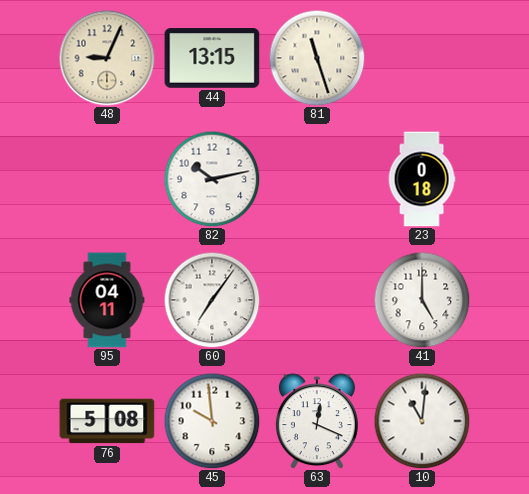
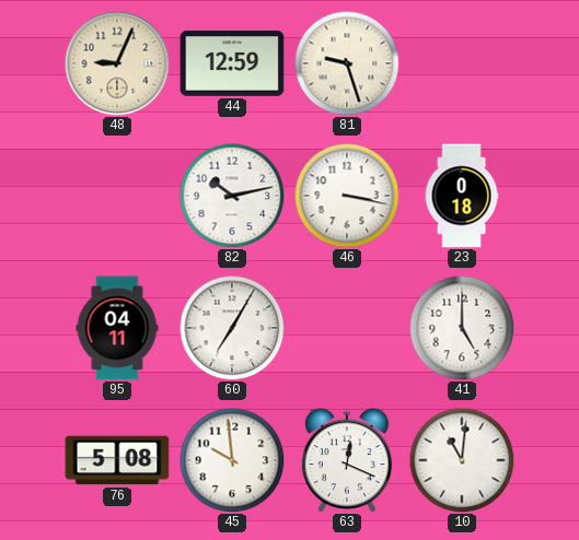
44: 13:15 -> 12:59
81: 11:27 -> 9:27
46: none -> 3:17
60: 7:06 -> 7:05
